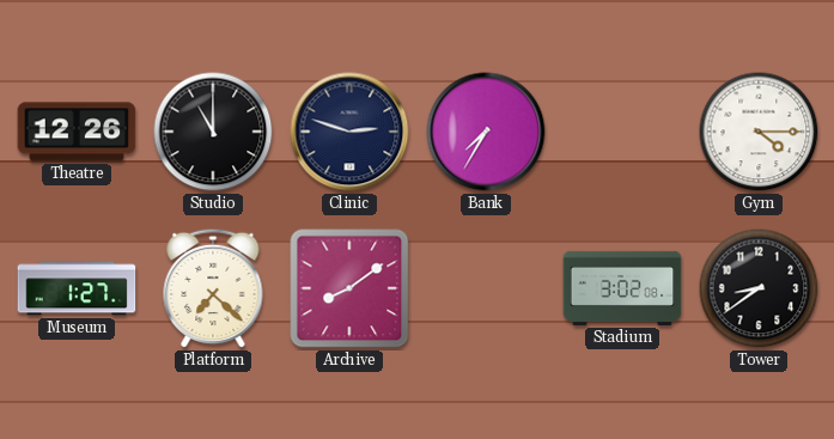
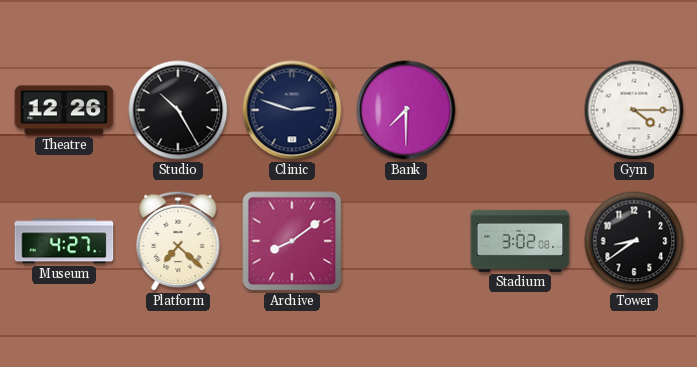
Studio: 11:00 -> 10:25
Bank: 7:35 -> 7:30
Museum: 1:27 -> 4:27
